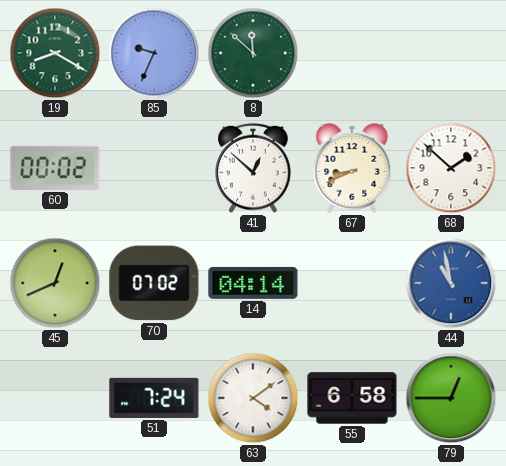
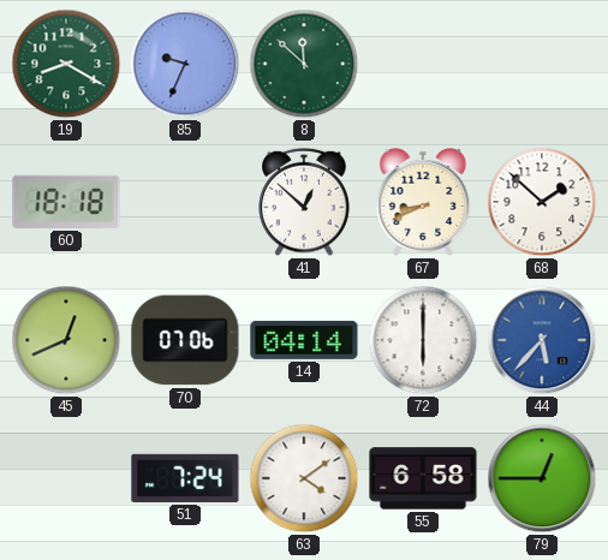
60: 00:02 -> 18:18
70: 07:02 -> 07:06
72: none -> 6:00
44: 10:58 -> 5:37
